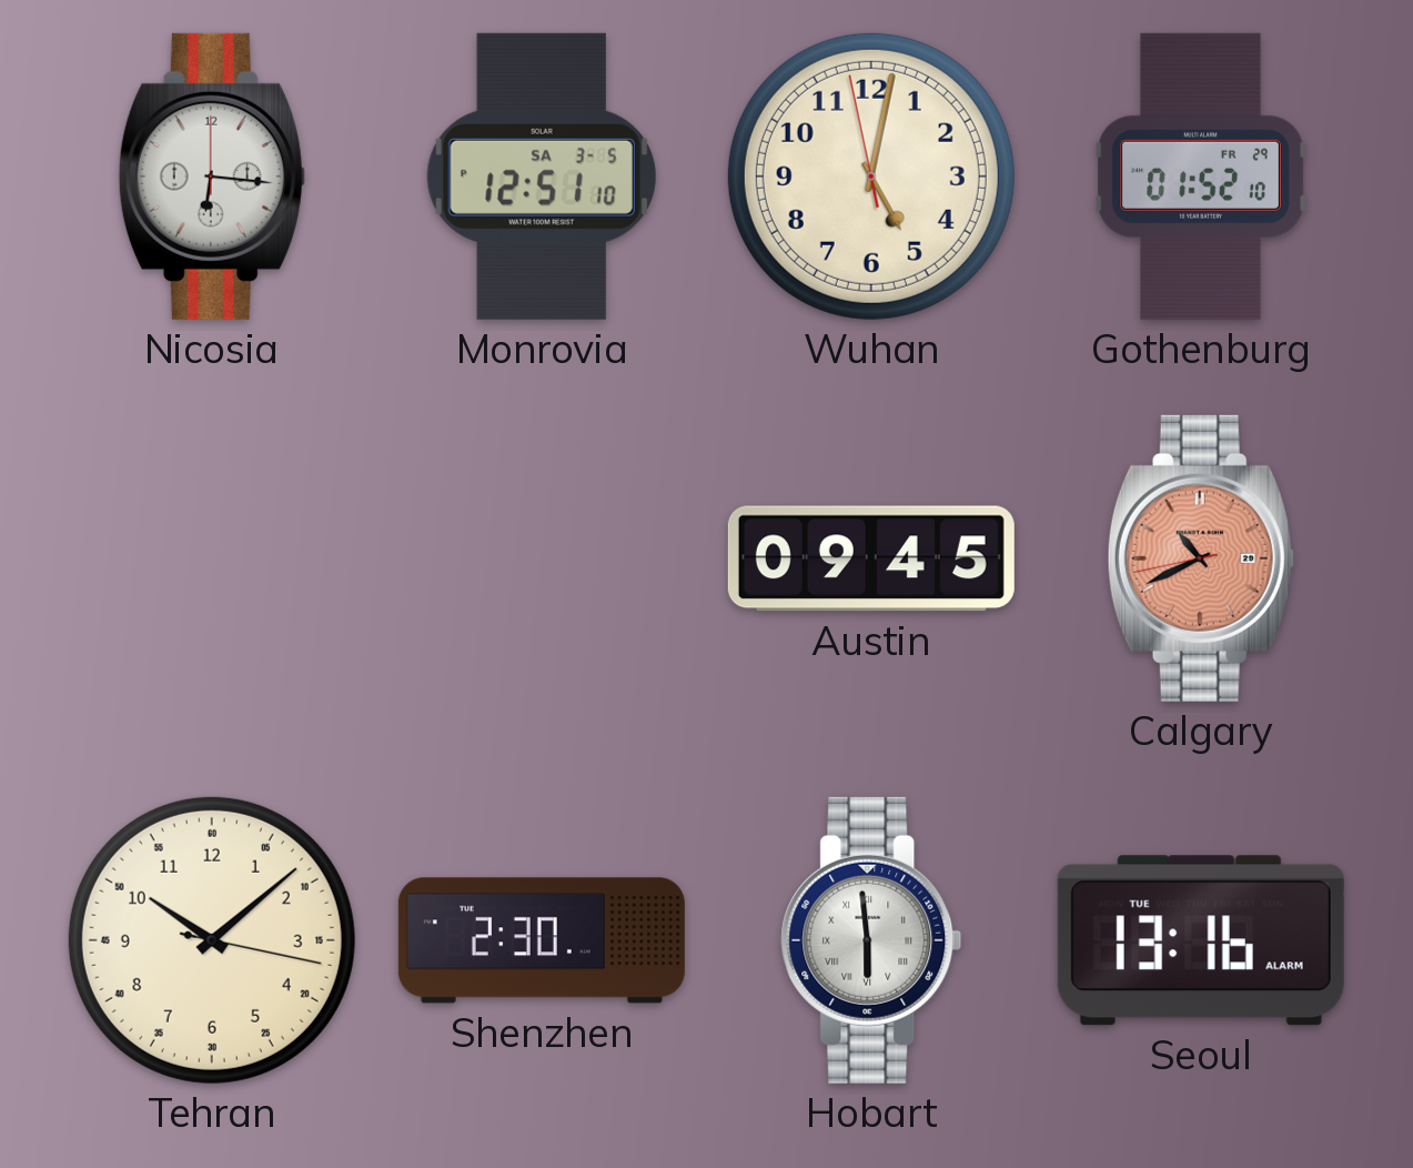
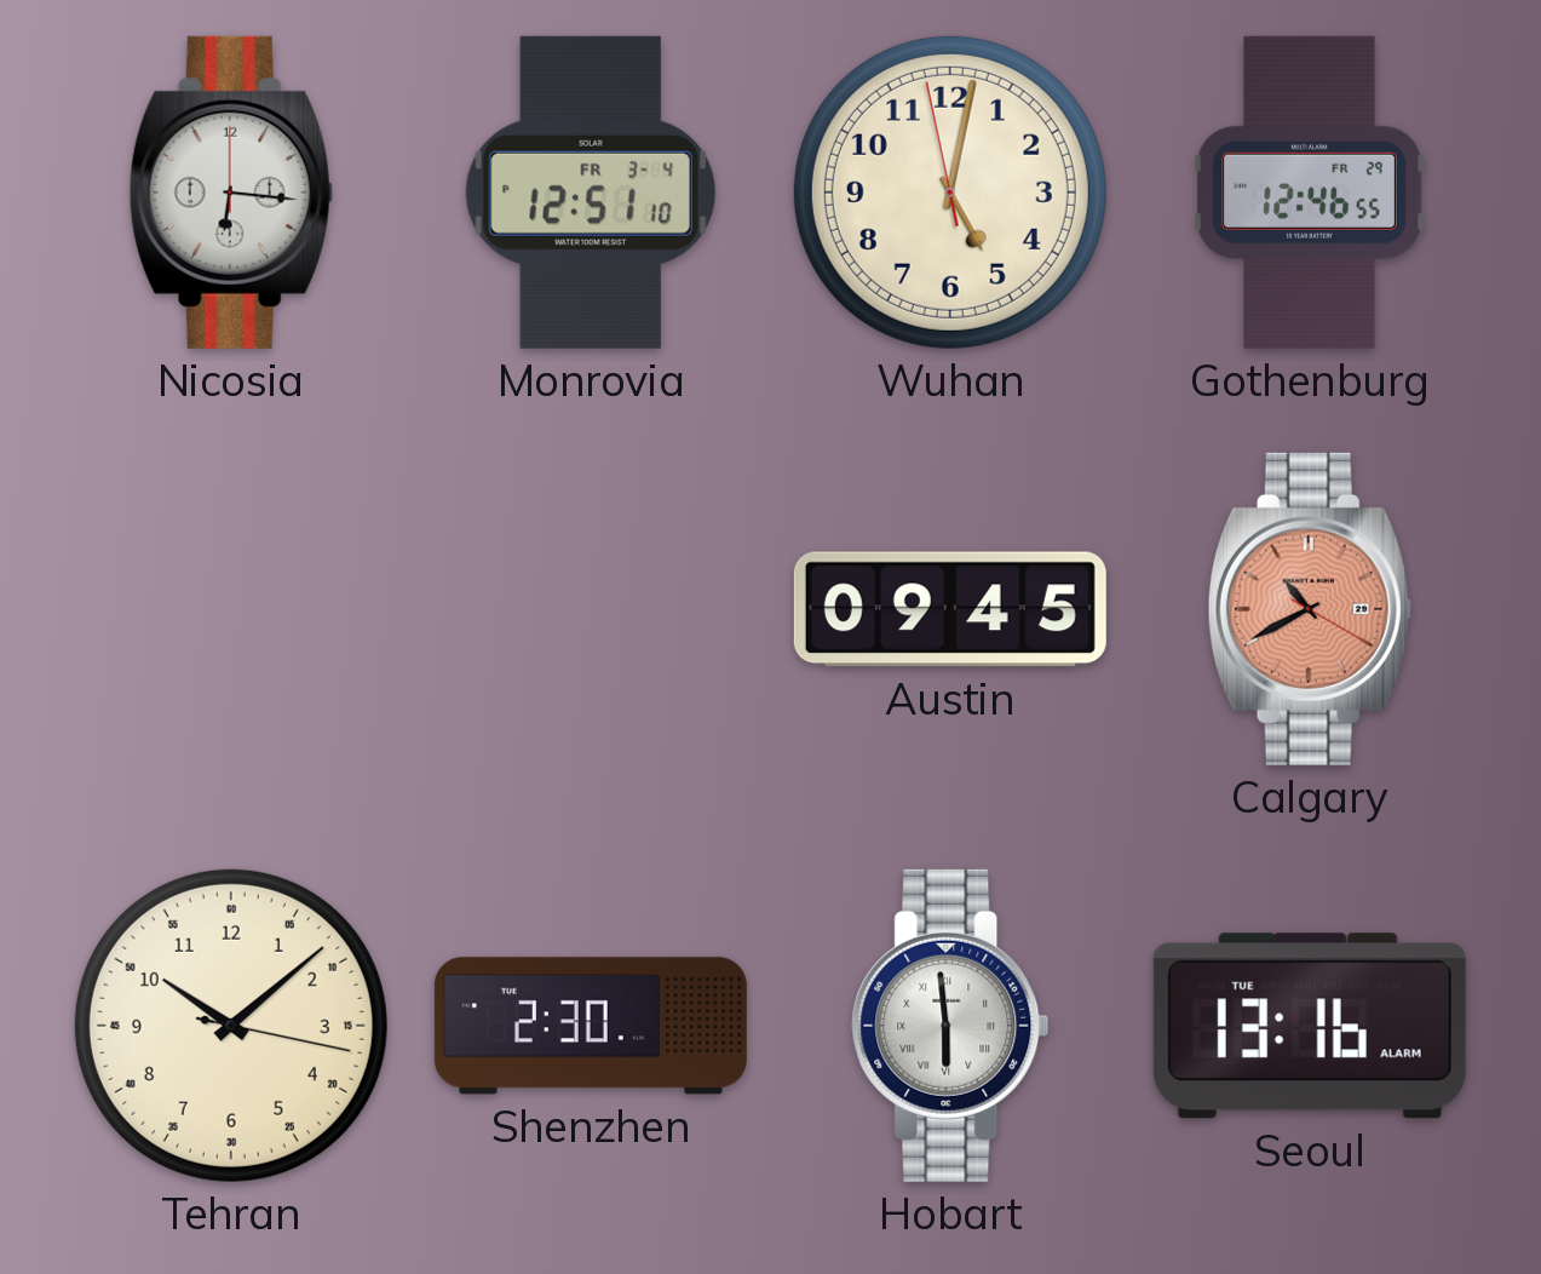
Monrovia date: SA 3-5 -> FR 3-4
Gothenburg: 01:52 -> 12:46
Calgary: 10:40:43 -> 10:40:20
